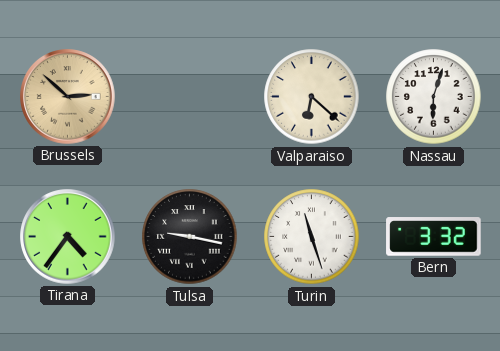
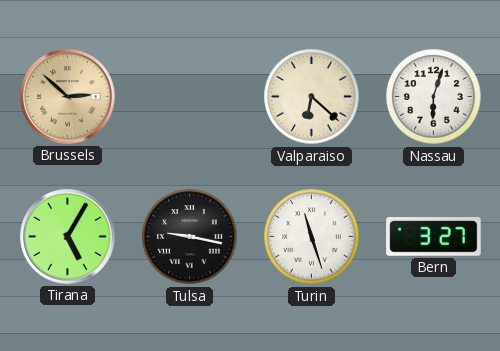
Tirana: 4:36 -> 5:05
Bern: 3:32 -> 3:27
